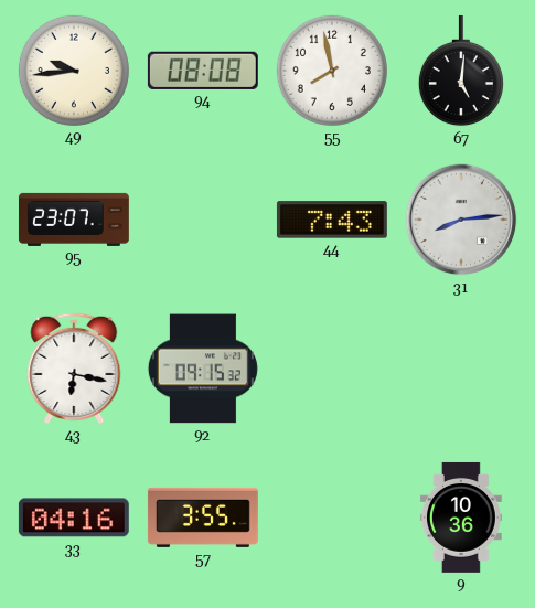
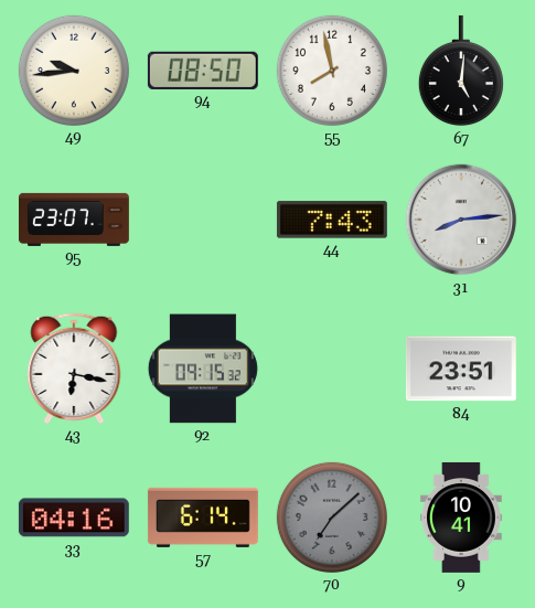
94: 08:08 -> 08:50
84: none -> 23:51
57: 3:55 -> 6:14
70: none -> 7:08
9: 10:36 -> 10:41
